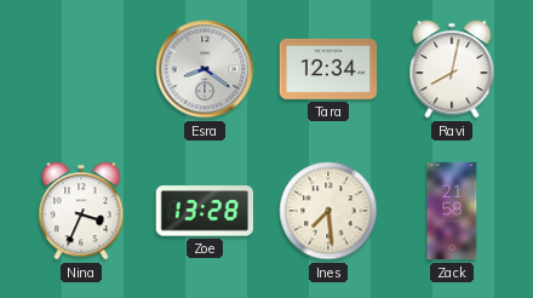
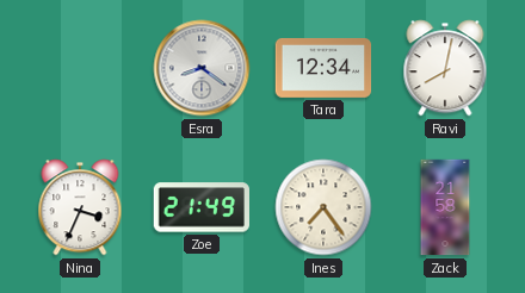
Zoe: 13:28 -> 21:49
Ines: 7:29 -> 7:24
